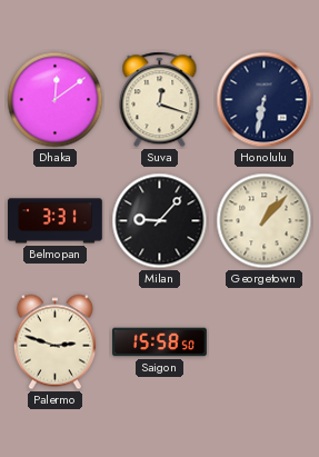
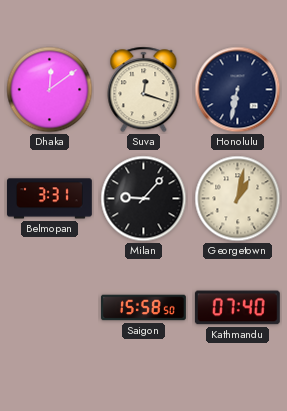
Georgetown: 1:07 -> 1:02
Palermo: 2:48 -> none
Kathmandu: none -> 07:40
